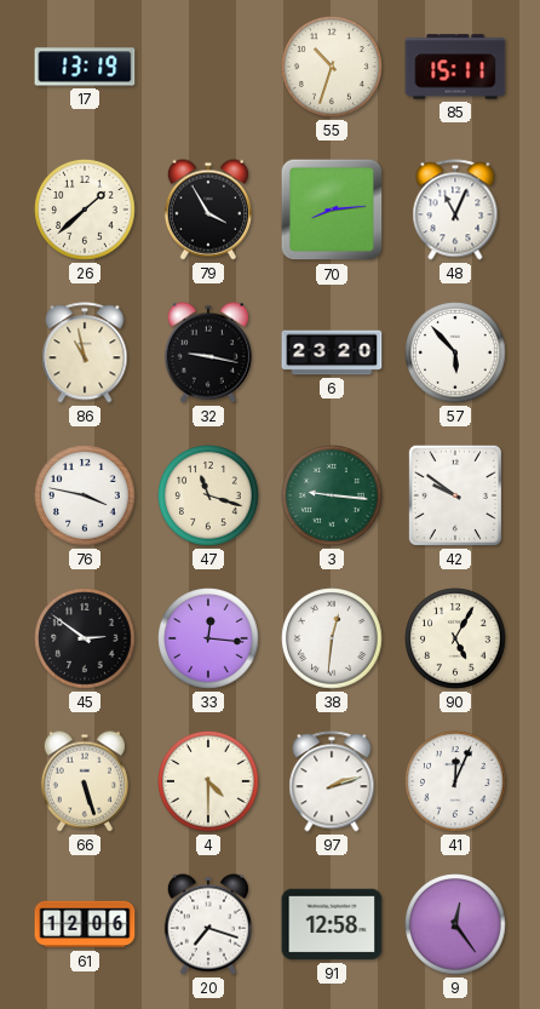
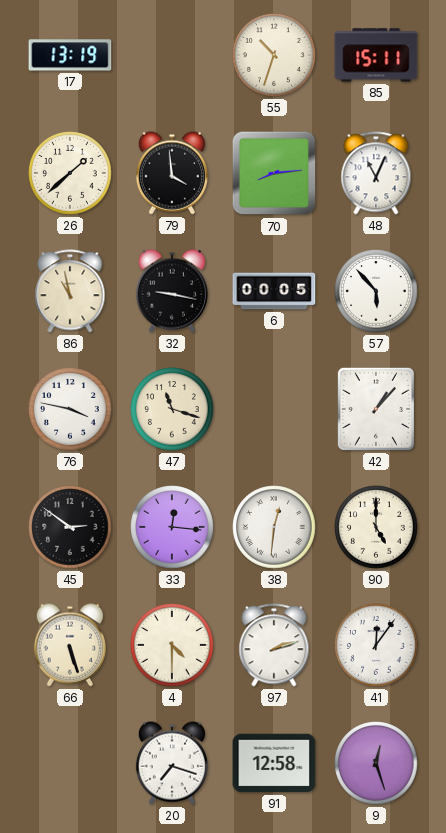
79: 3:55 -> 3:59
6: 23:20 -> 00:05
3: 9:16 -> none
42: 9:51 -> 1:07
90: 5:05 -> 5:00
41: 12:04 -> 12:06
61: 12:06 -> none
9: 12:24 -> 12:27
